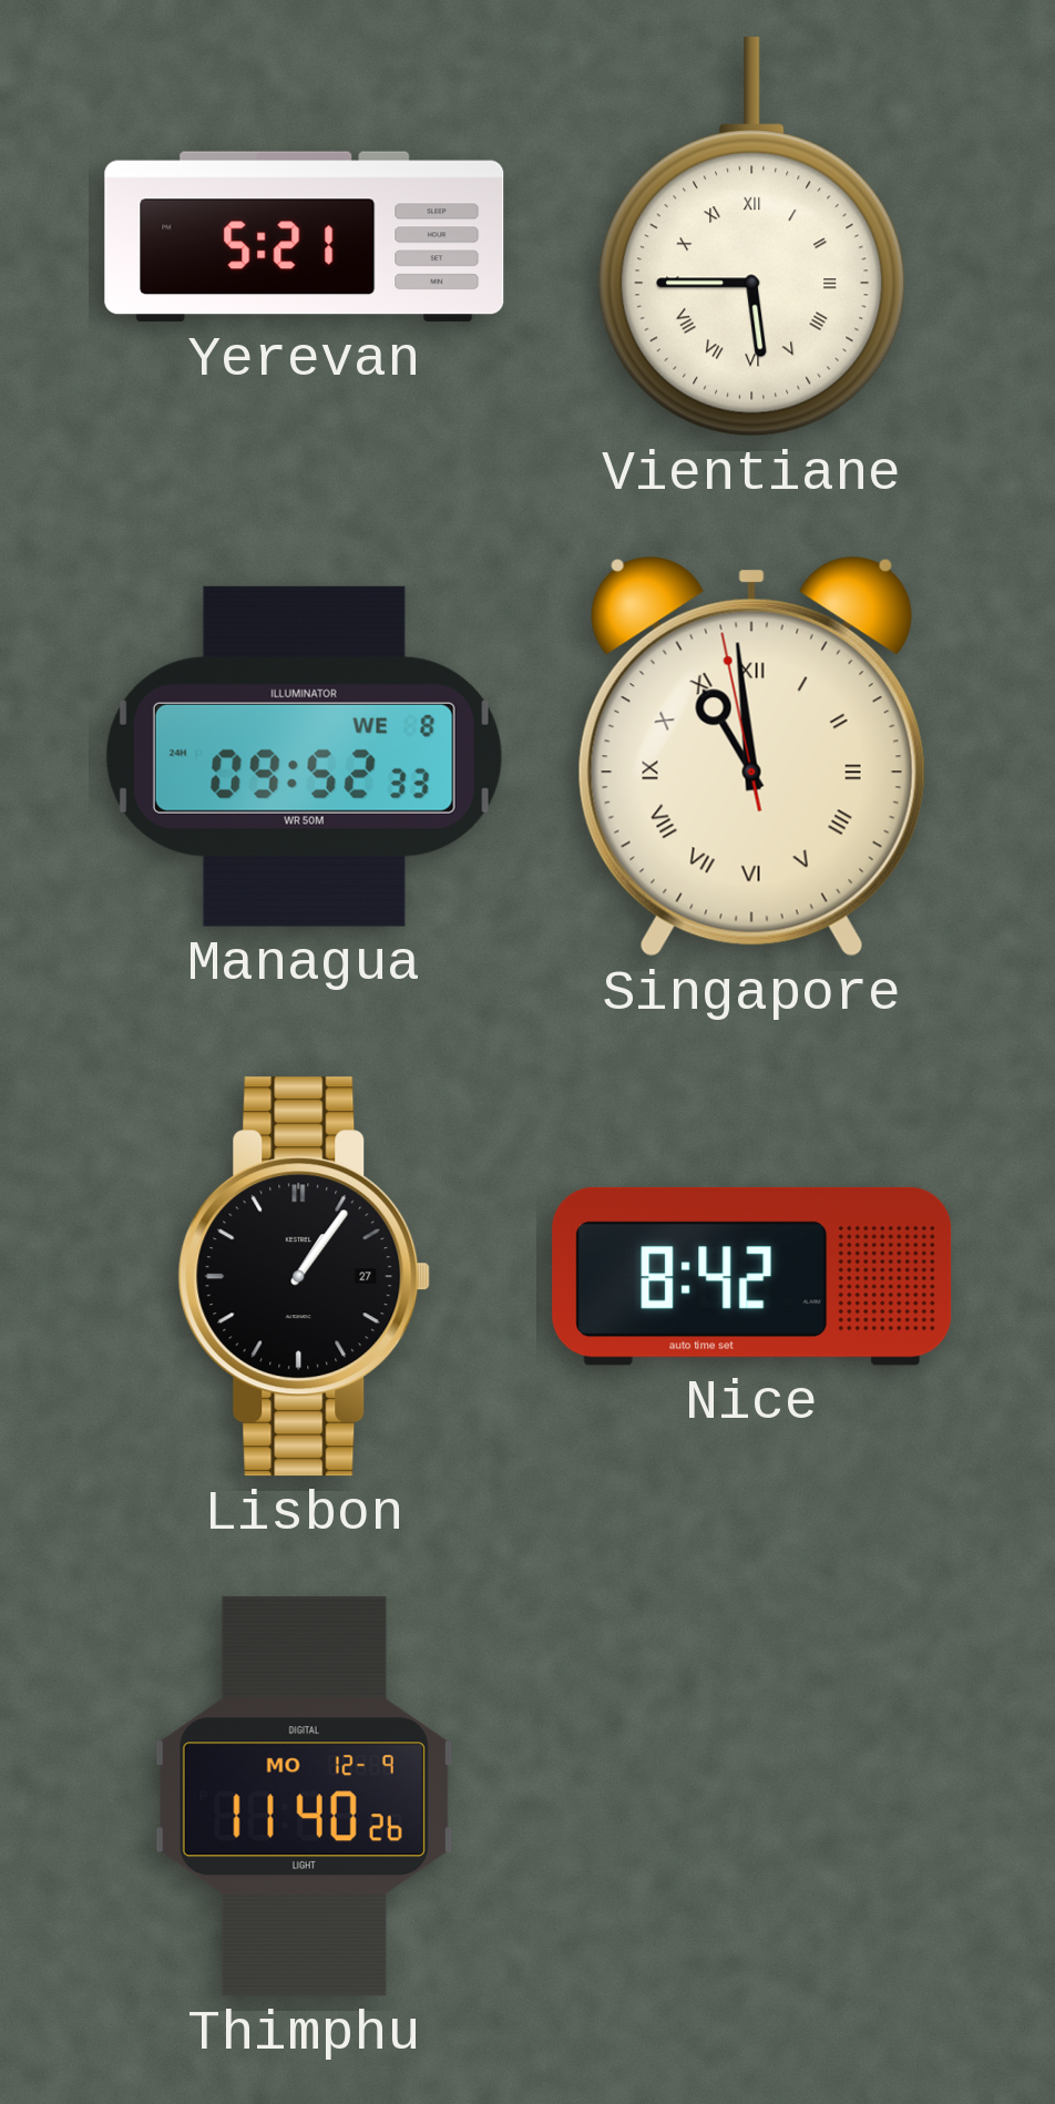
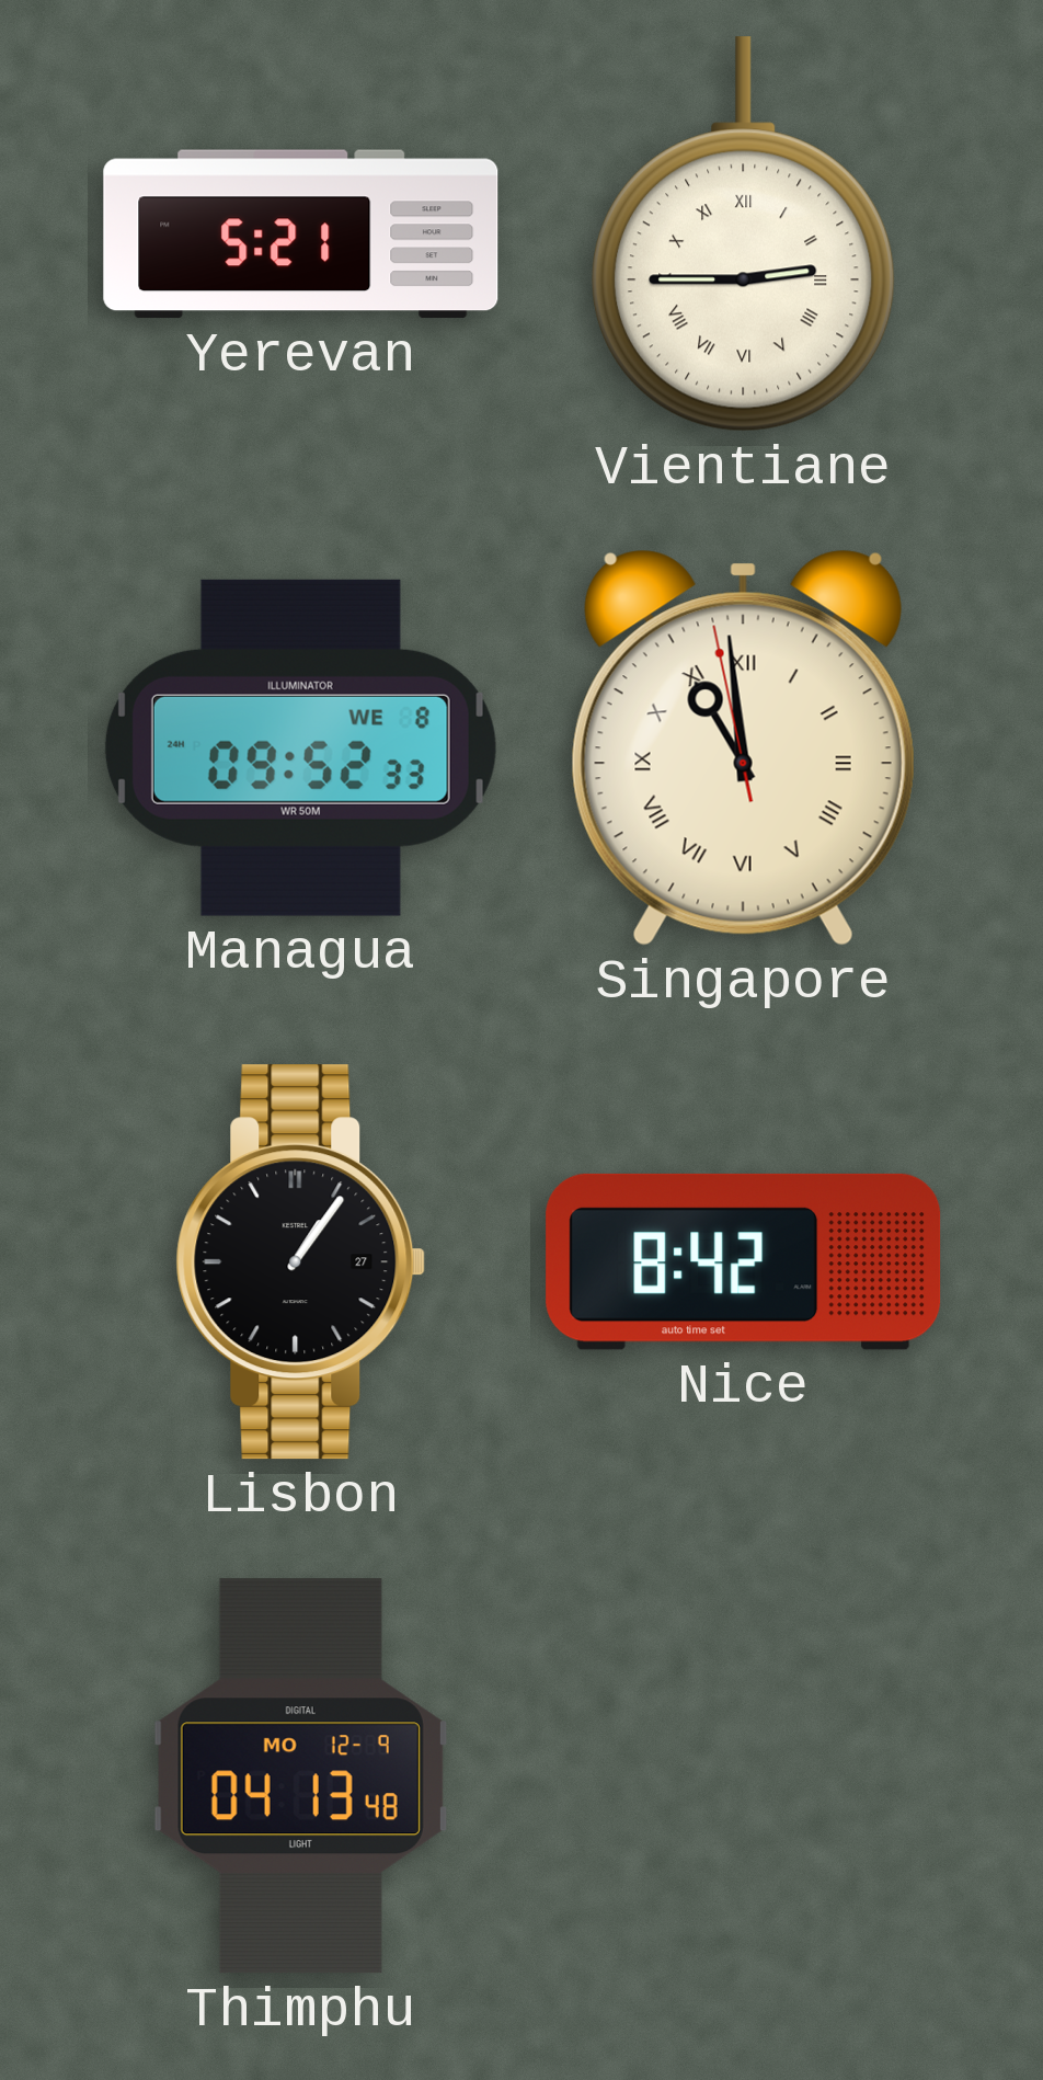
Vientiane: 5:45 -> 2:45
Thimphu: 11:40 -> 04:13
